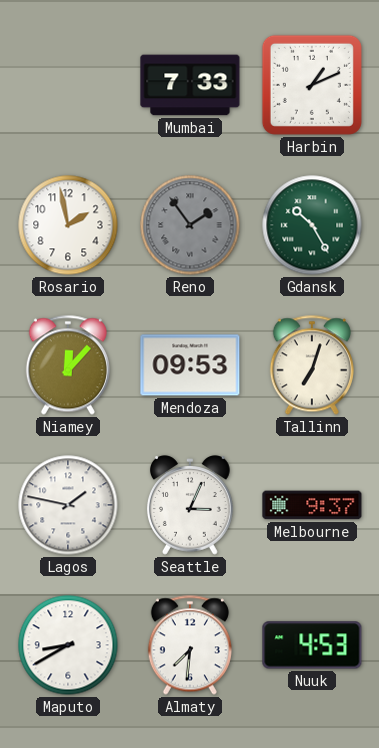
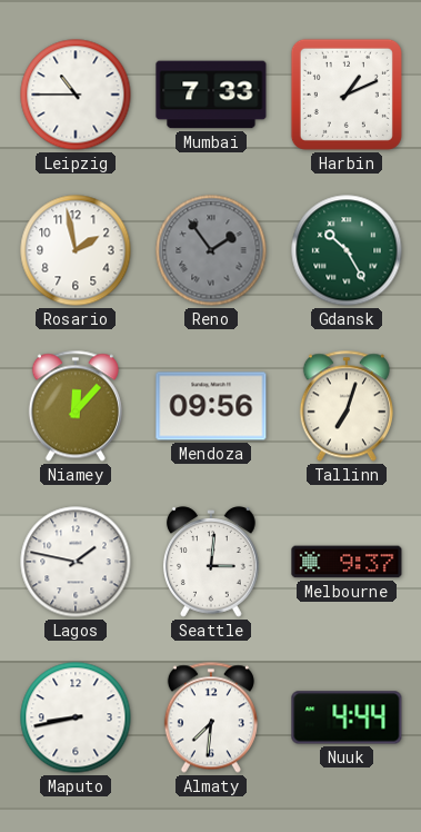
Leipzig: none -> 10:45
Mendoza: 09:53 -> 09:56
Seattle: 3:04 -> 3:01
Maputo: 8:40 -> 8:43
Nuuk: 4:53 -> 4:44
